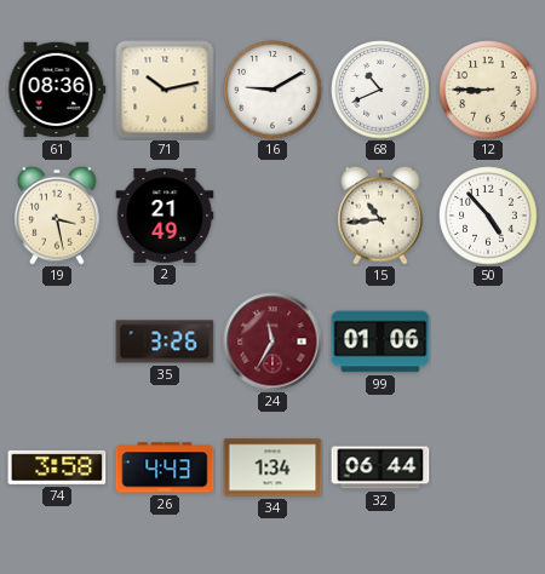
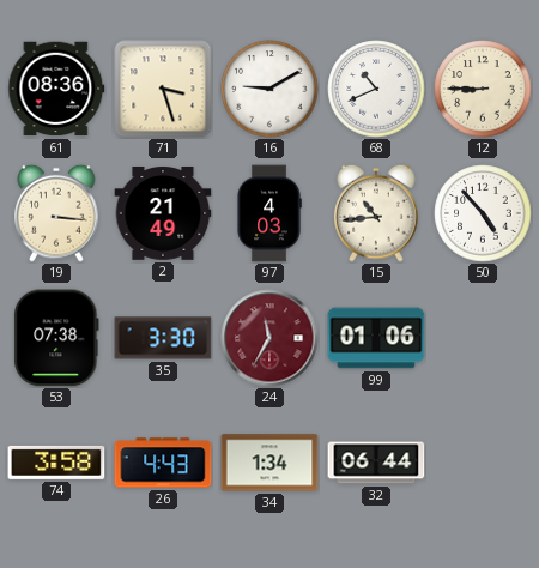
71: 10:13 -> 3:27
19: 3:28 -> 3:16
97: none -> 4:03
53: none -> 07:38
35: 3:26 -> 3:30
